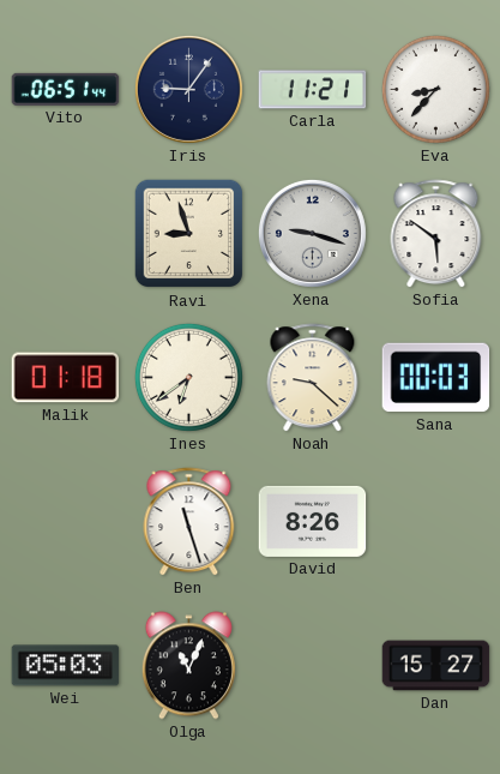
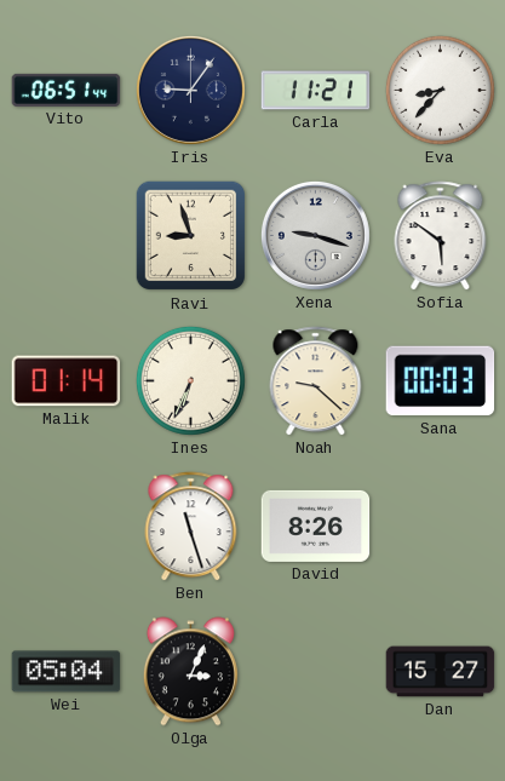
Malik: 01:18 -> 01:14
Ines: 6:39 -> 6:34
Wei: 05:03 -> 05:04
Olga: 11:04 -> 3:04
